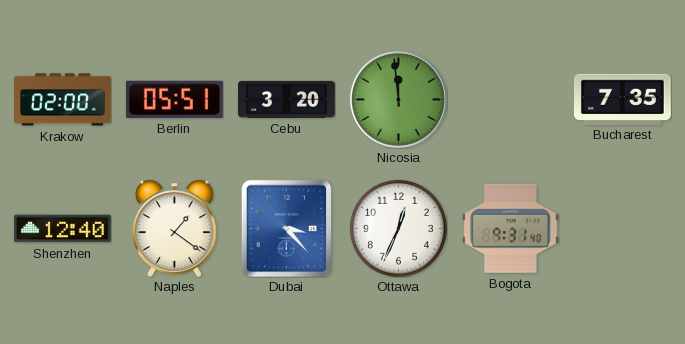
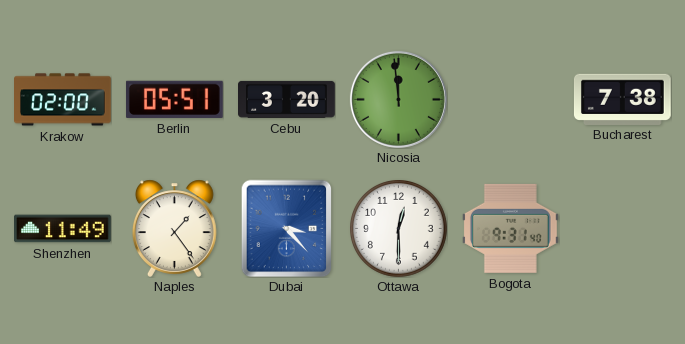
Bucharest: 7:35 -> 7:38
Shenzhen: 12:40 -> 11:49
Naples: 1:21 -> 1:24
Ottawa: 12:34 -> 12:30
